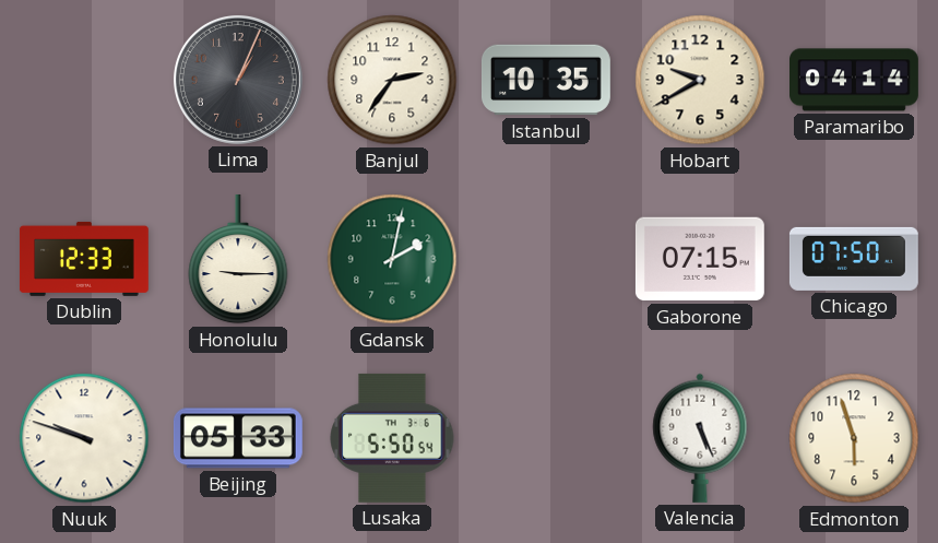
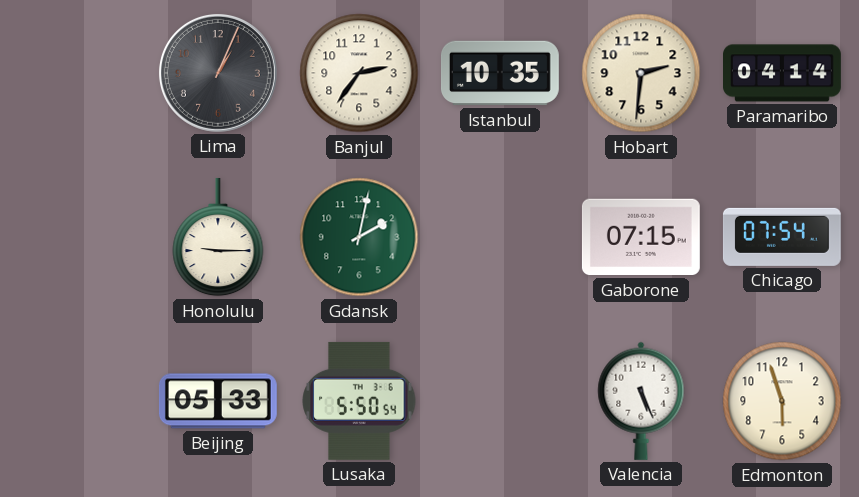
Hobart: 9:40 -> 2:31
Dublin: 12:33 -> none
Chicago: 07:50 -> 07:54
Nuuk: 9:48 -> none
